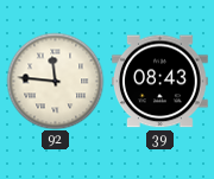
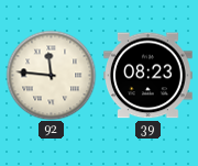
39: 08:43 -> 08:23
